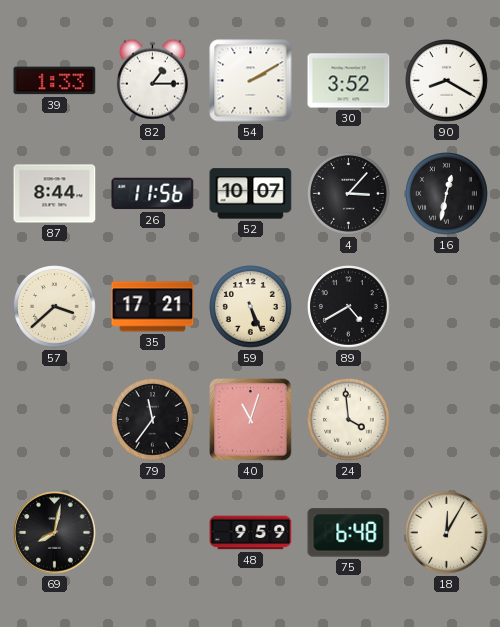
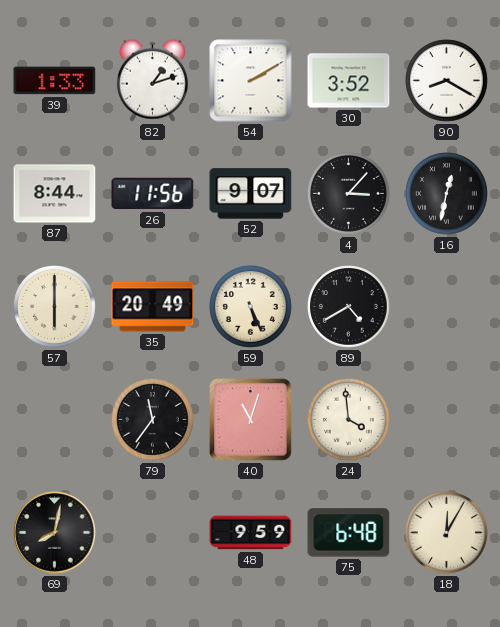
82: 1:15 -> 1:12
52: 10:07 -> 9:07
57: 3:38 -> 6:00
35: 17:21 -> 20:49
